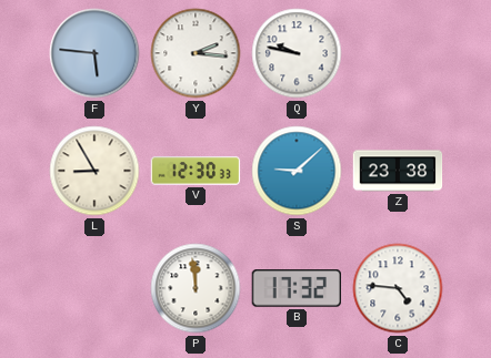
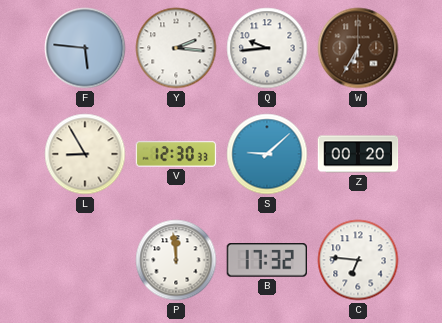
Q: 9:47 -> 9:44
W: none -> 6:35
Z: 23:38 -> 00:20
C: 4:46 -> 6:46
